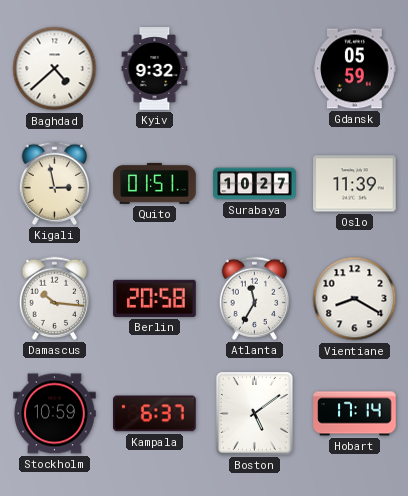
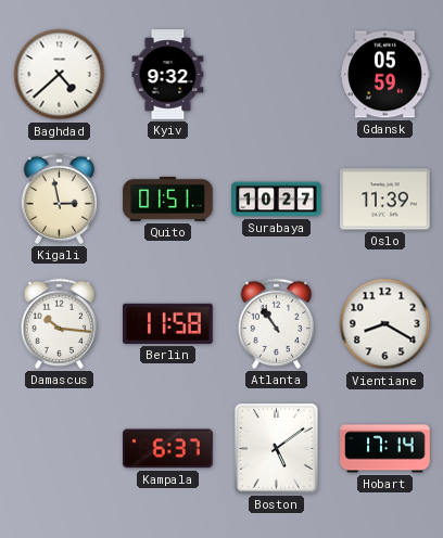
Berlin: 20:58 -> 11:58
Atlanta: 11:35 -> 10:54
Stockholm: 10:59 -> none
